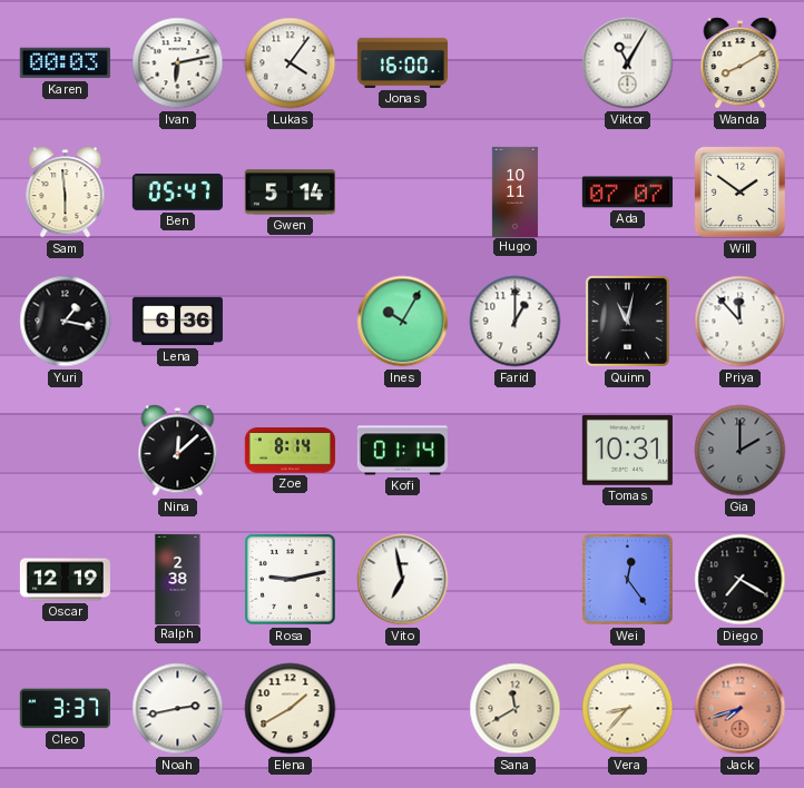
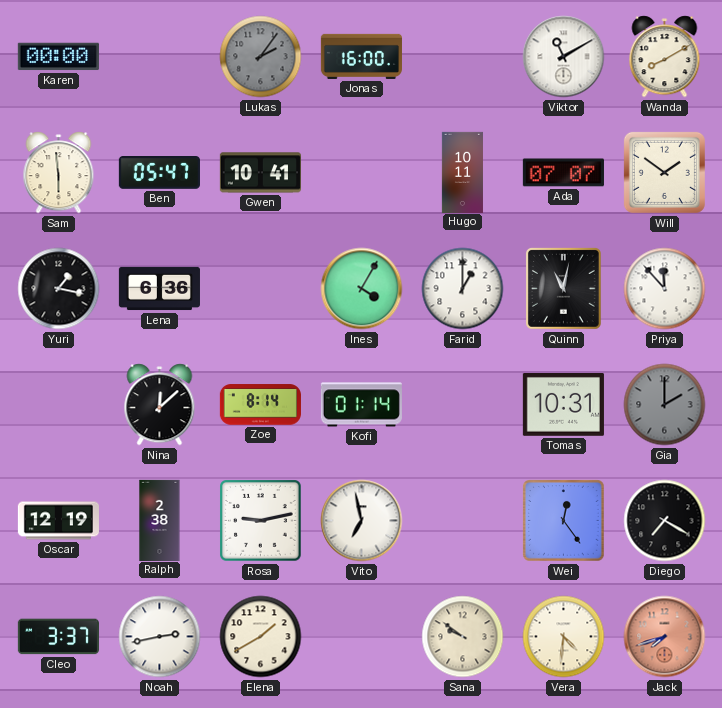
Karen: 00:03 -> 00:00
Ivan: 6:13 -> none
Lukas: 4:06 -> 2:06
Lukas dial: white -> grey
Viktor: 11:05 -> 11:10
Gwen: 5:14 -> 10:41
Ines: 10:05 -> 4:05
Sana: 11:40 -> 9:51
Vera: 8:37 -> 4:31
